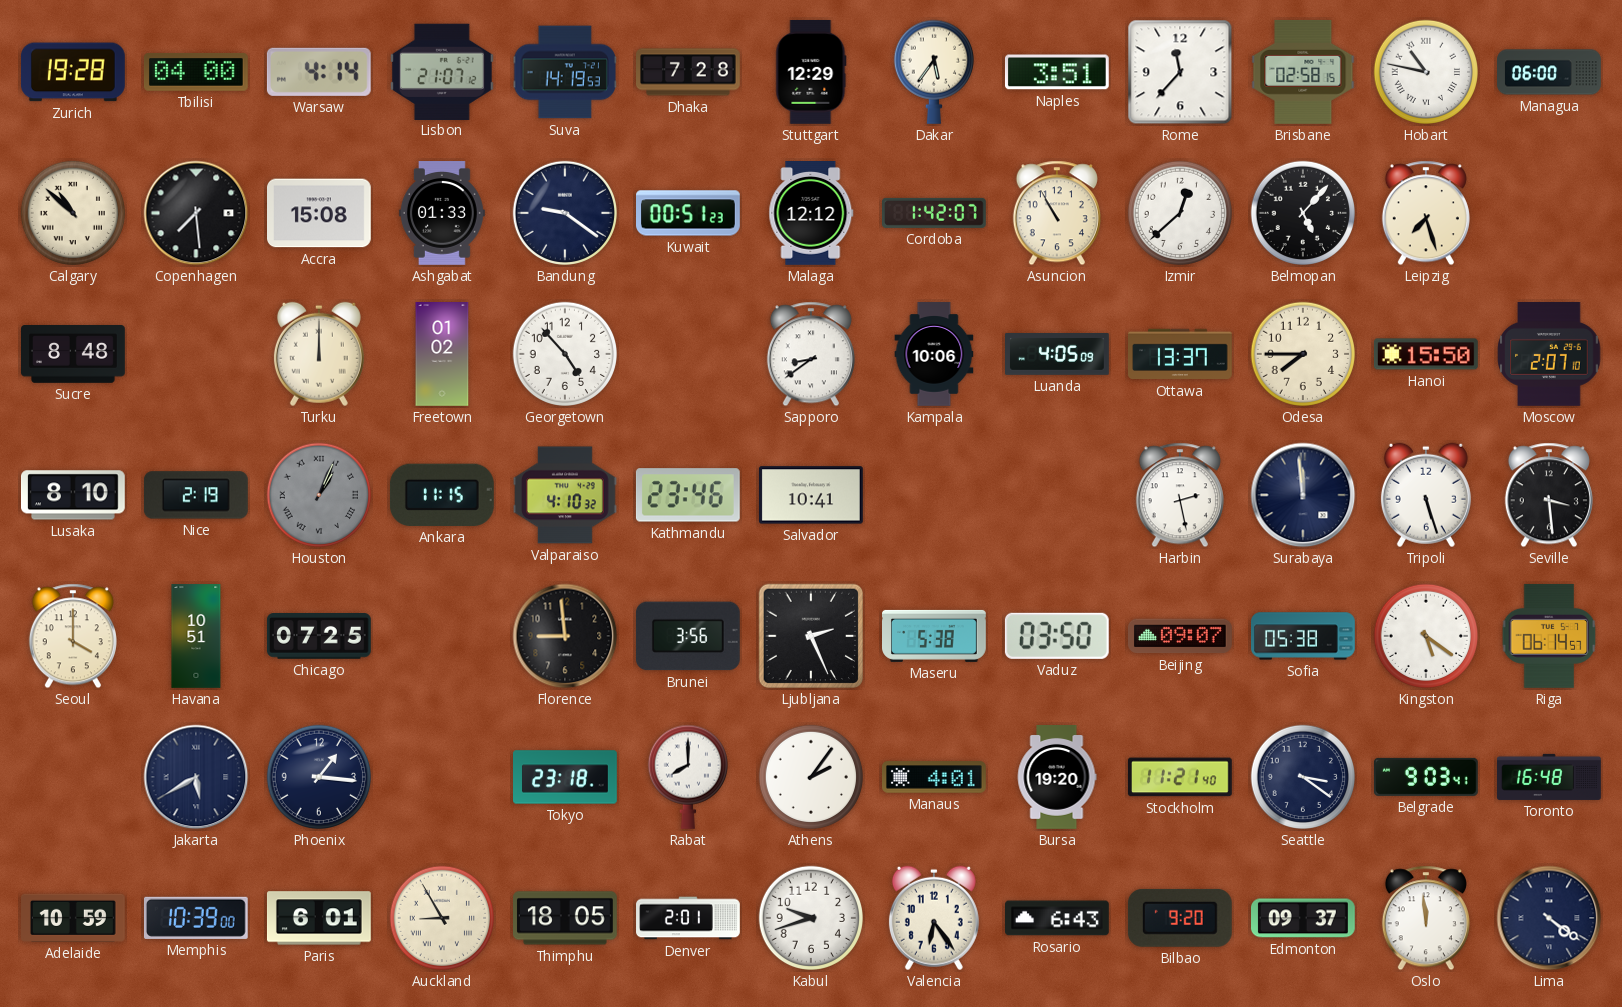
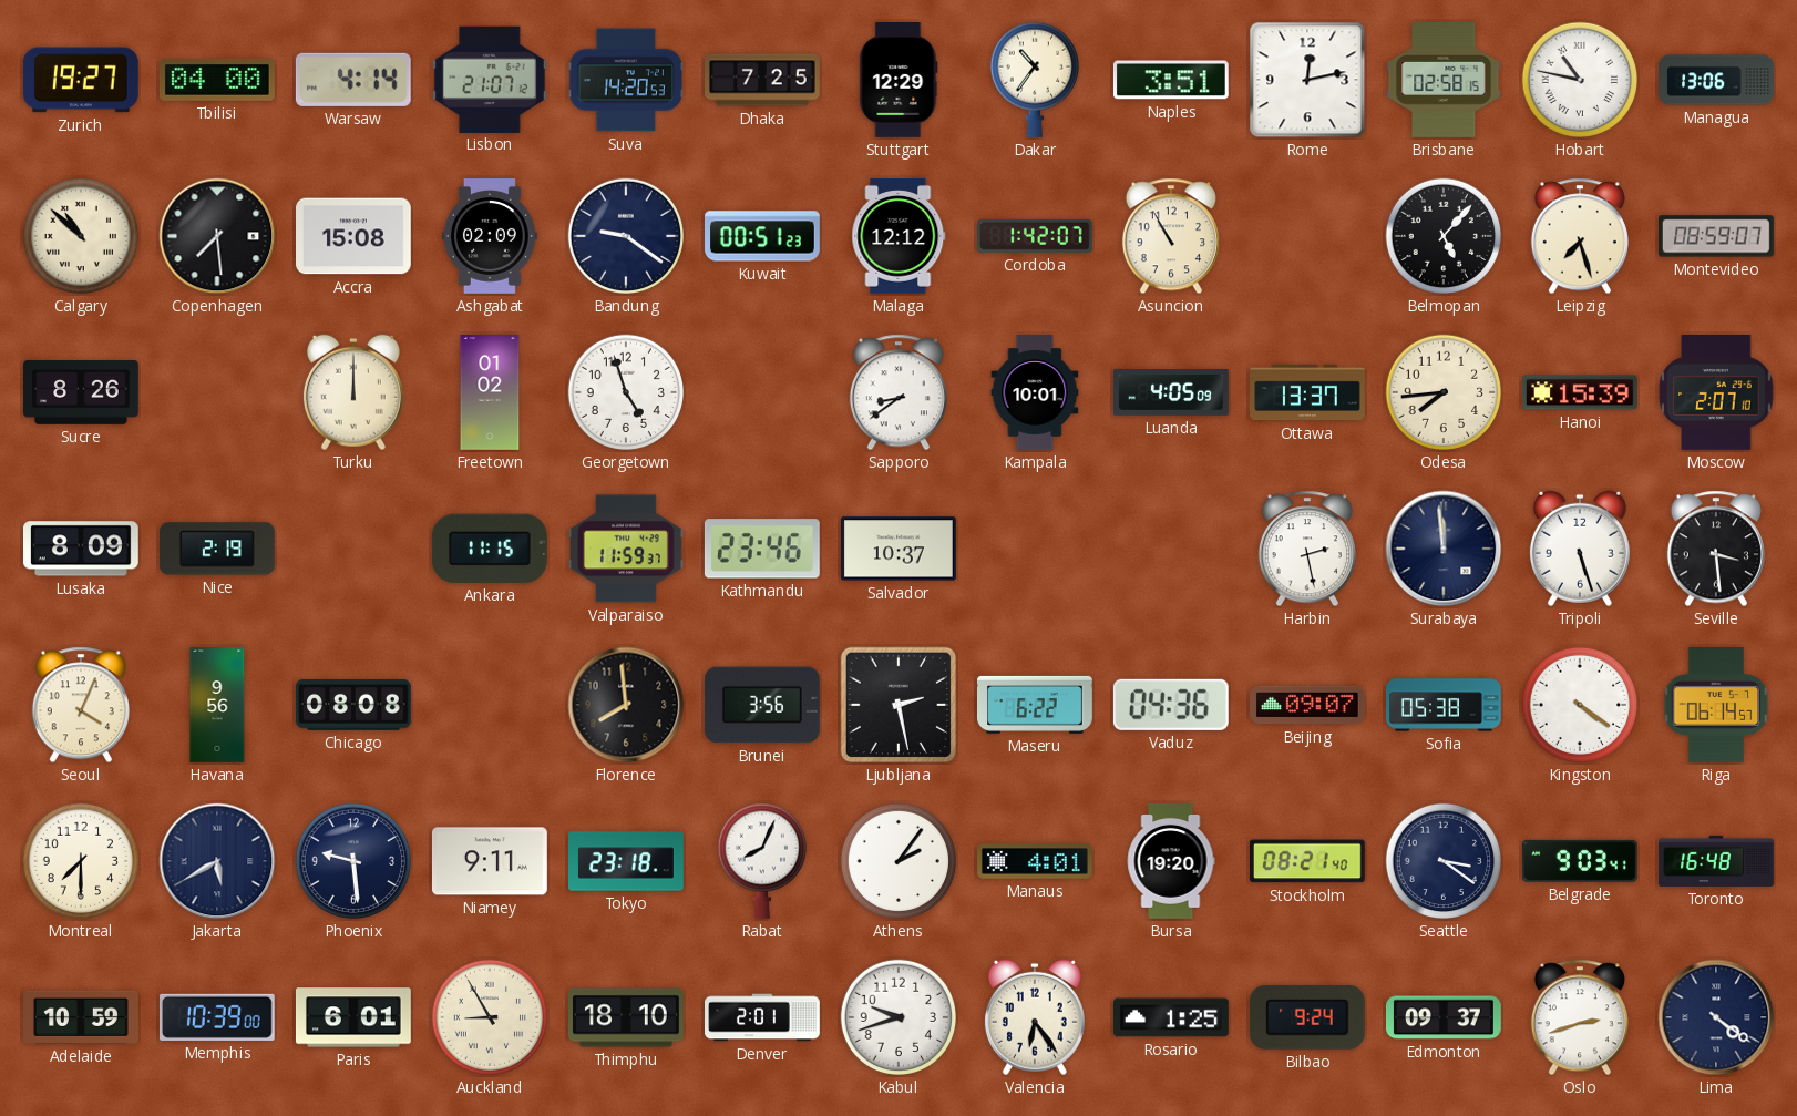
Zurich: 19:28 -> 19:27
Suva: 14:19 -> 14:20
Dhaka: 7:28 -> 7:25
Dakar: 5:36 -> 10:36
Rome: 11:37 -> 12:13
Managua: 06:00 -> 13:06
Ashgabat: 01:33 -> 02:09
Izmir: 12:38 -> none
Montevideo: none -> 08:59
Sucre: 8:48 -> 8:26
Georgetown: 4:53 -> 4:57
Kampala: 10:06 -> 10:01
Odesa: 7:45 -> 7:44
Hanoi: 15:50 -> 15:39
Lusaka: 8:10 -> 8:09
Houston: 1:04 -> none
Valparaiso: 4:10 -> 11:59
Salvador: 10:41 -> 10:37
Seoul: 4:00 -> 4:04
Havana: 10:51 -> 9:56
Chicago: 07:25 -> 08:08
Florence: 8:59 -> 7:59
Ljubljana: 2:26 -> 2:28
Maseru: 5:38 -> 6:22
Vaduz: 03:50 -> 04:36
Kingston: 5:21 -> 4:21
Montreal: none -> 7:30
Phoenix: 1:16 -> 9:29
Niamey: none -> 9:11
Rabat: 8:00 -> 8:04
Stockholm: 11:21 -> 08:21
Thimphu: 18:05 -> 18:10
Rosario: 6:43 -> 1:25
Bilbao: 9:20 -> 9:24
Oslo: 11:59 -> 2:42
